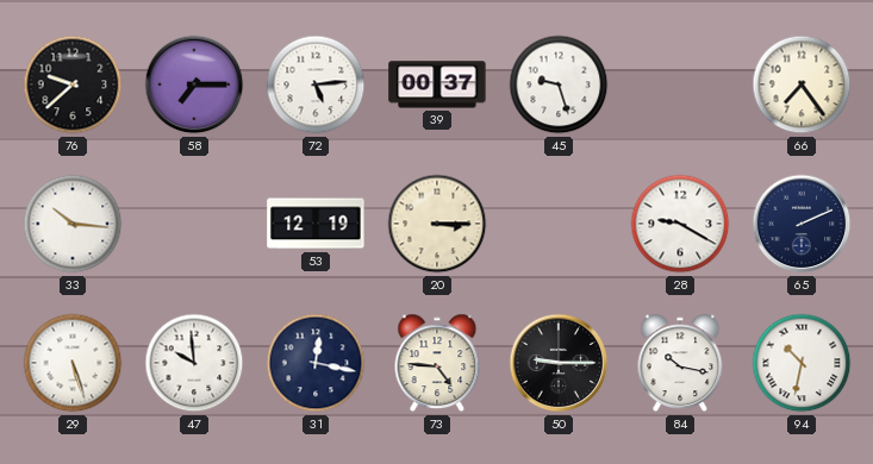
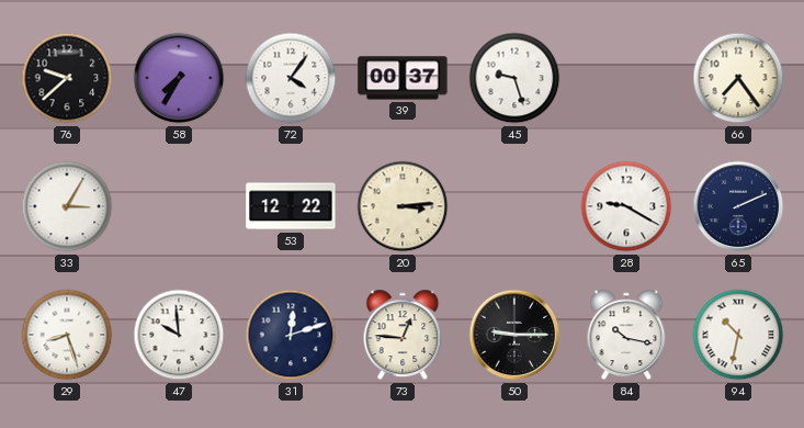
58: 7:15 -> 7:35
72: 5:14 -> 4:06
33: 10:16 -> 3:05
53: 12:19 -> 12:22
20: 3:15 -> 3:14
29: 5:27 -> 8:27
31: 12:17 -> 12:12
73: 4:46 -> 12:46
